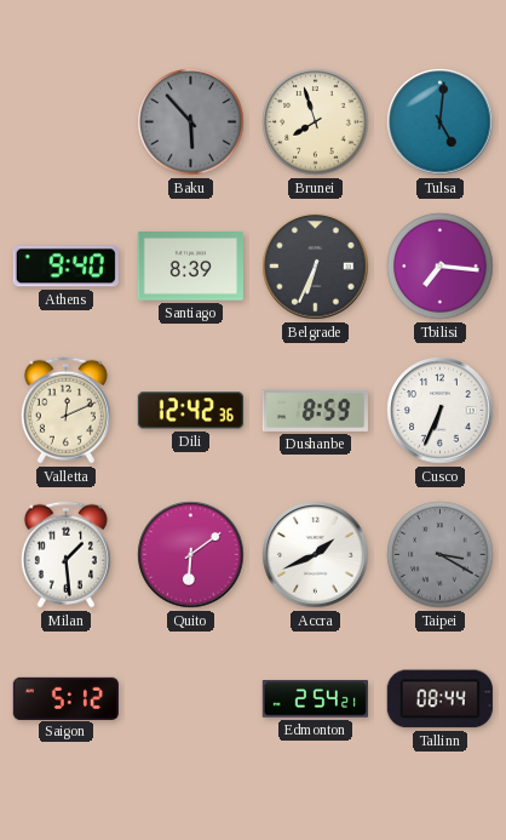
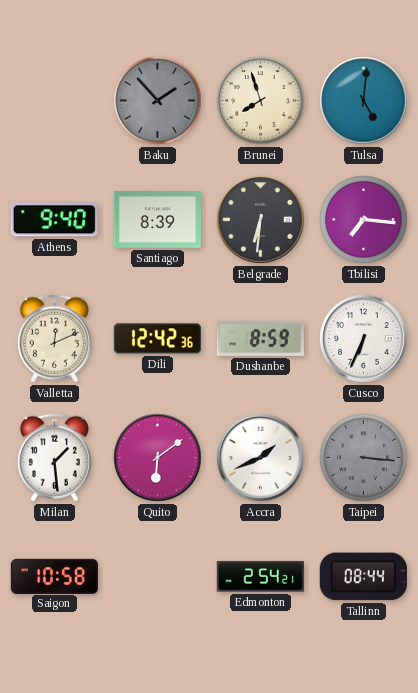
Baku: 5:53 -> 1:53
Belgrade: 6:34 -> 6:31
Taipei: 3:20 -> 3:16
Saigon: 5:12 -> 10:58
